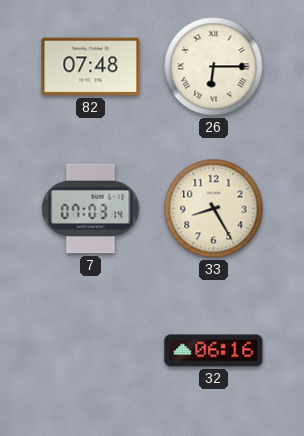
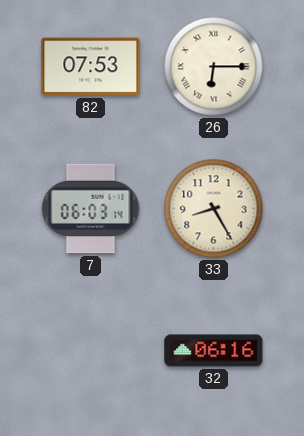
82: 07:48 -> 07:53
7: 07:03 -> 06:03
